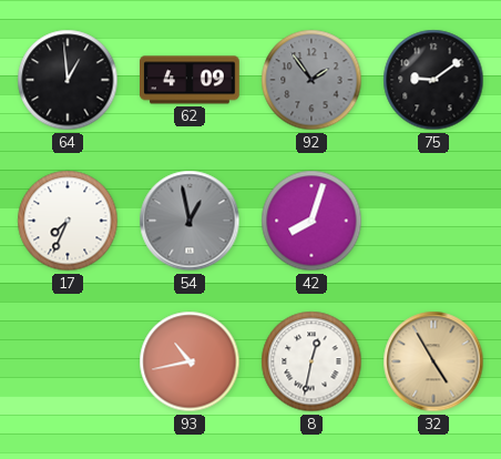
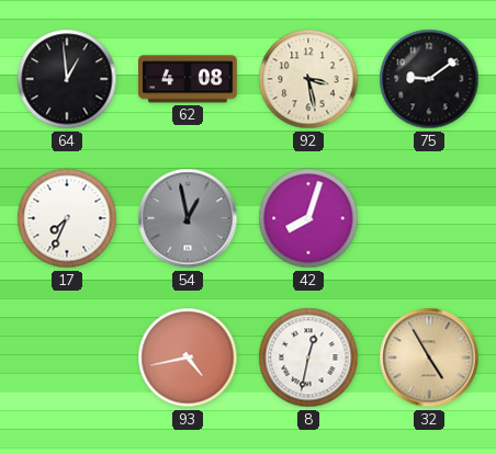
62: 4:09 -> 4:08
92: 1:54 -> 3:28
92 dial: grey -> cream
93: 10:43 -> 4:43
